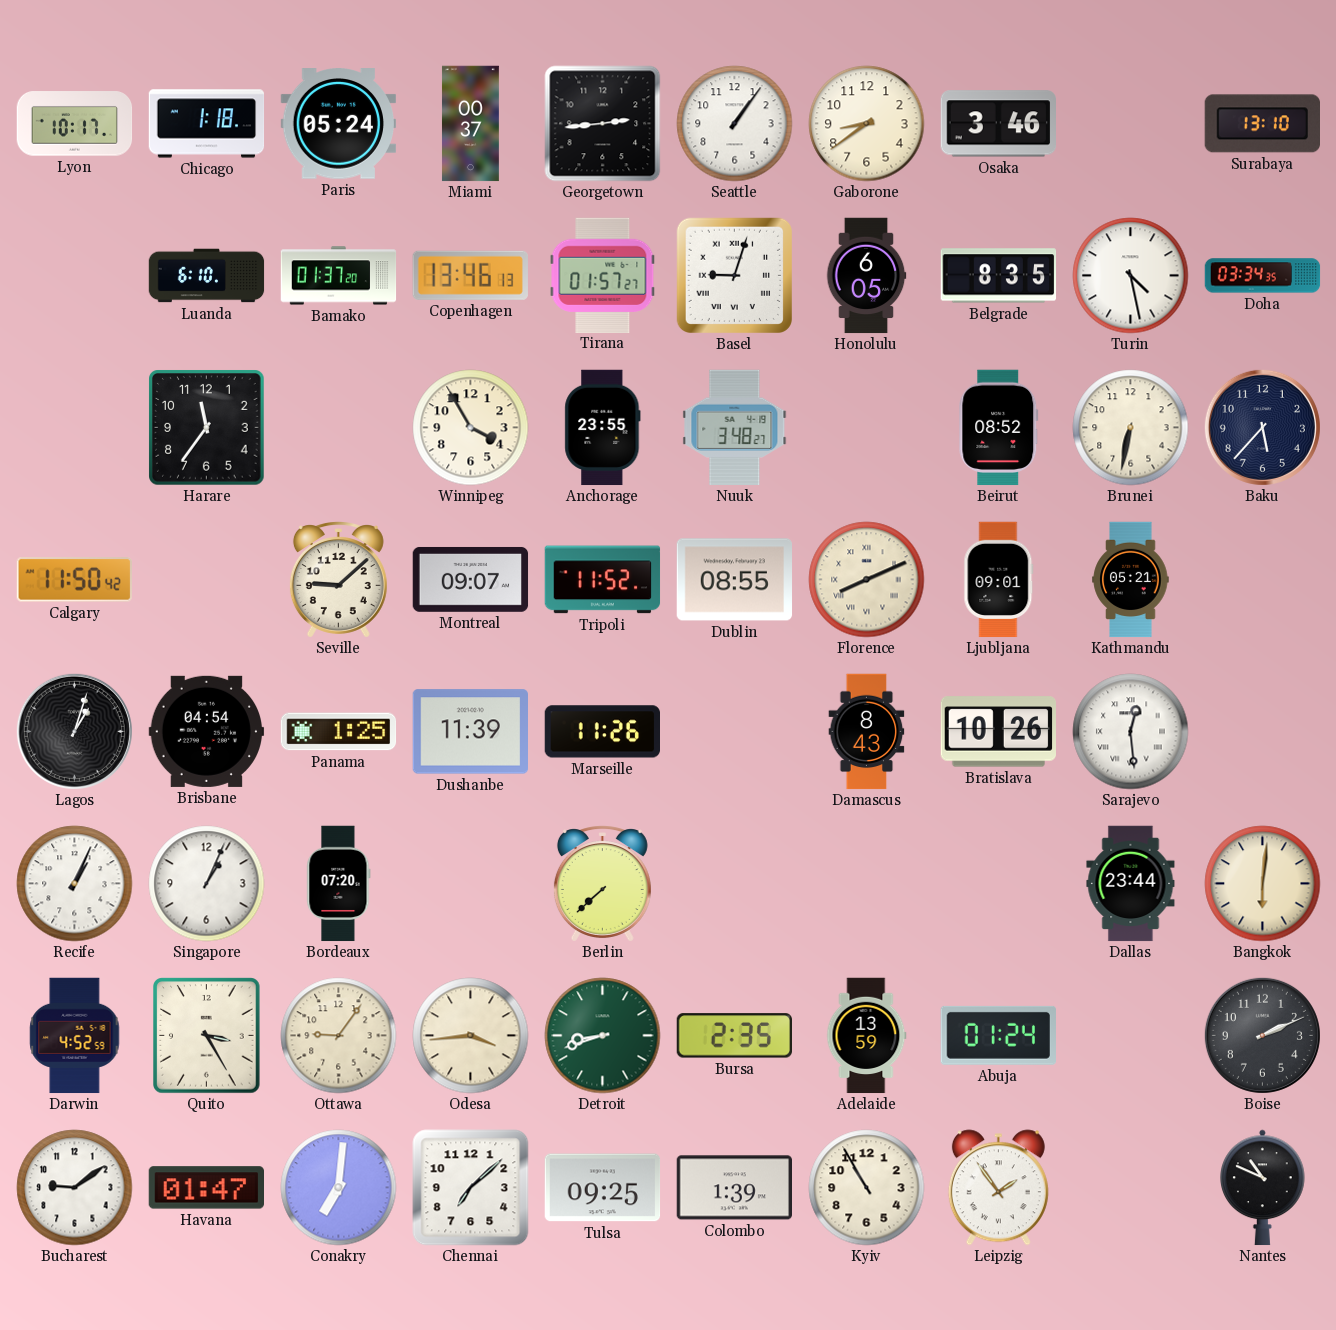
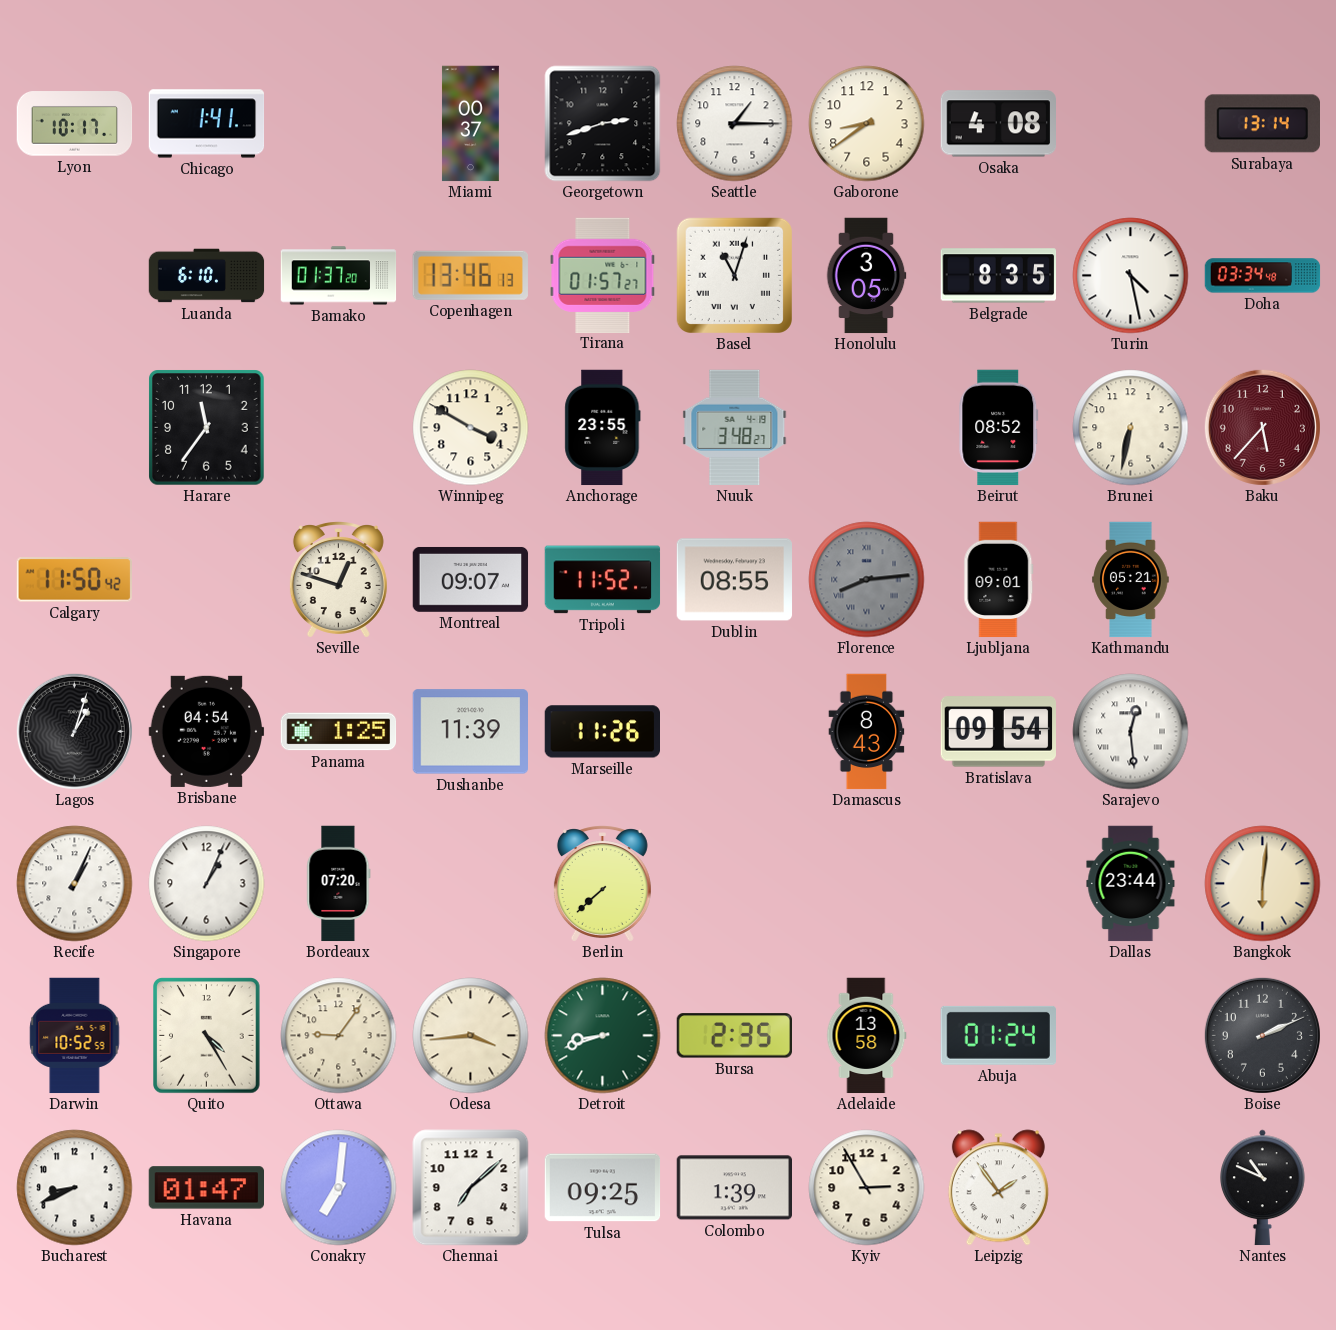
Chicago: 1:18 -> 1:41
Paris: 05:24 -> none
Georgetown: 2:44 -> 2:42
Seattle: 1:06 -> 1:15
Osaka: 3:46 -> 4:08
Surabaya: 13:10 -> 13:14
Basel: 9:03 -> 11:03
Honolulu: 6:05 -> 3:05
Doha: 03:34:35 -> 03:34:48
Winnipeg: 3:55 -> 3:50
Baku dial: navy -> burgundy
Seville: 9:08 -> 12:48
Florence: 8:11 -> 8:14
Florence dial: cream -> grey
Bratislava: 10:26 -> 09:54
Darwin: 4:52 -> 10:52
Quito: 3:25 -> 4:25
Adelaide: 13:59 -> 13:58
Bucharest: 9:09 -> 8:41
Kyiv: 10:55 -> 2:55
